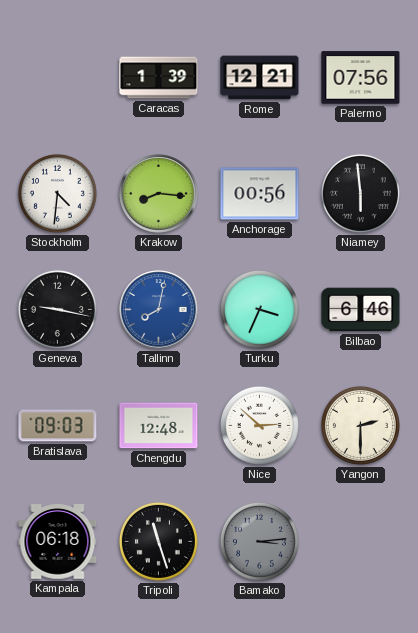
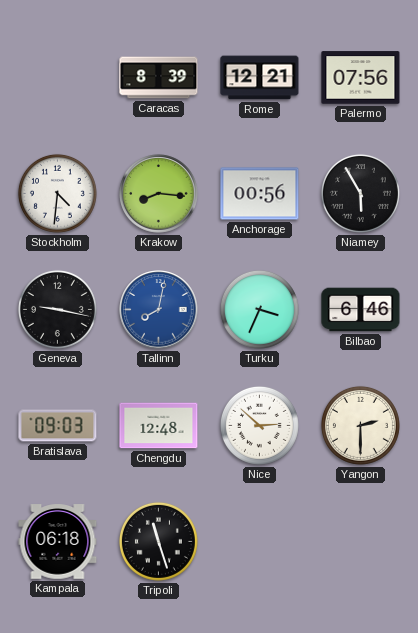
Caracas: 1:39 -> 8:39
Niamey: 5:59 -> 5:55
Bamako: 3:14 -> none
